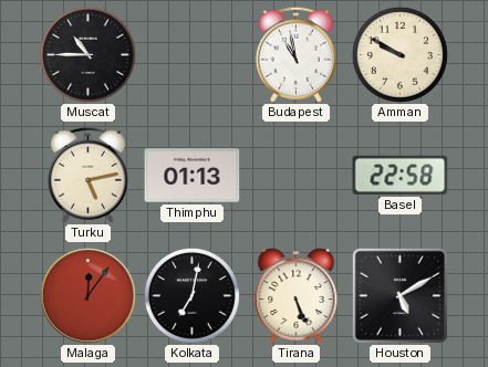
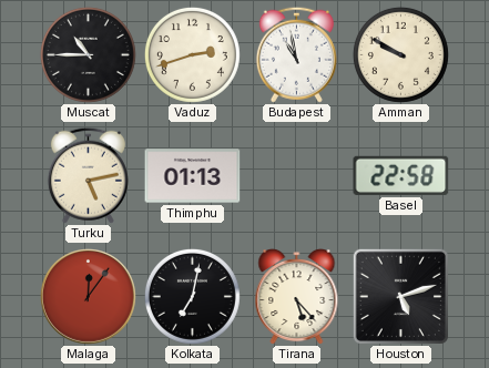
Vaduz: none -> 2:42
Tirana: 5:26 -> 5:23
Houston: 5:10 -> 5:12
